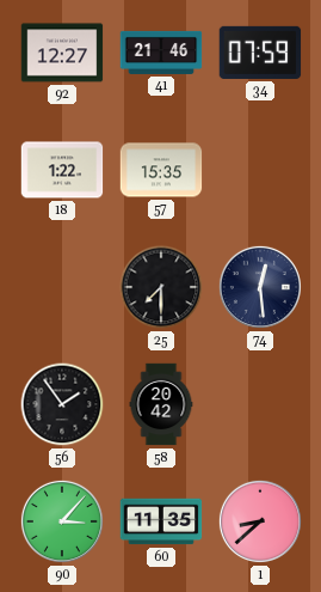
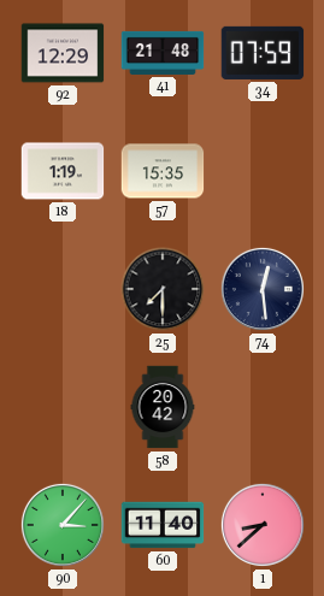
92: 12:27 -> 12:29
41: 21:46 -> 21:48
18: 1:22 -> 1:19
56: 1:54 -> none
60: 11:35 -> 11:40
